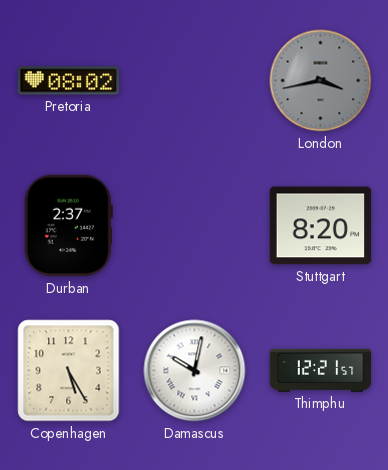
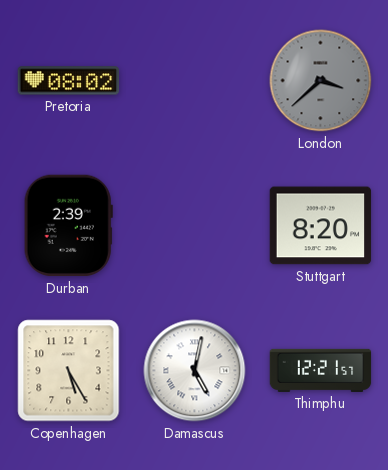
London: 3:43 -> 3:38
Durban: 2:37 -> 2:39
Damascus: 10:02 -> 5:02
